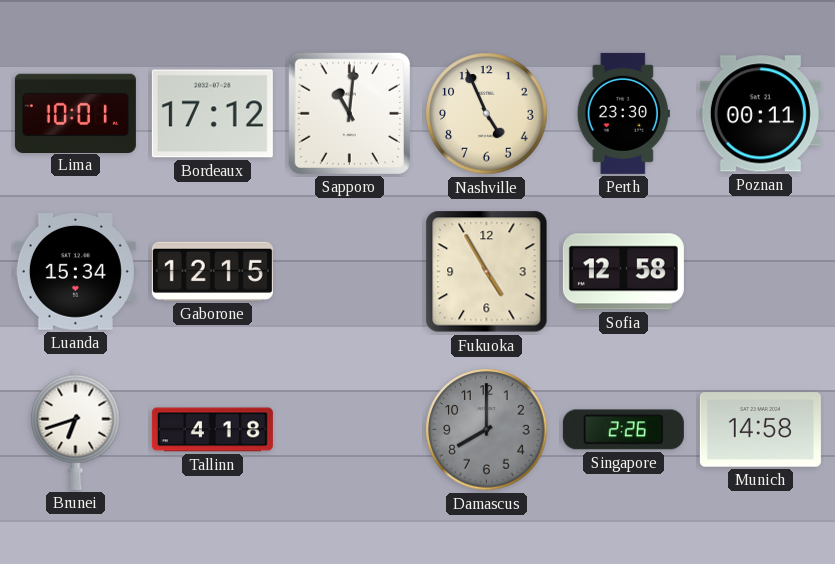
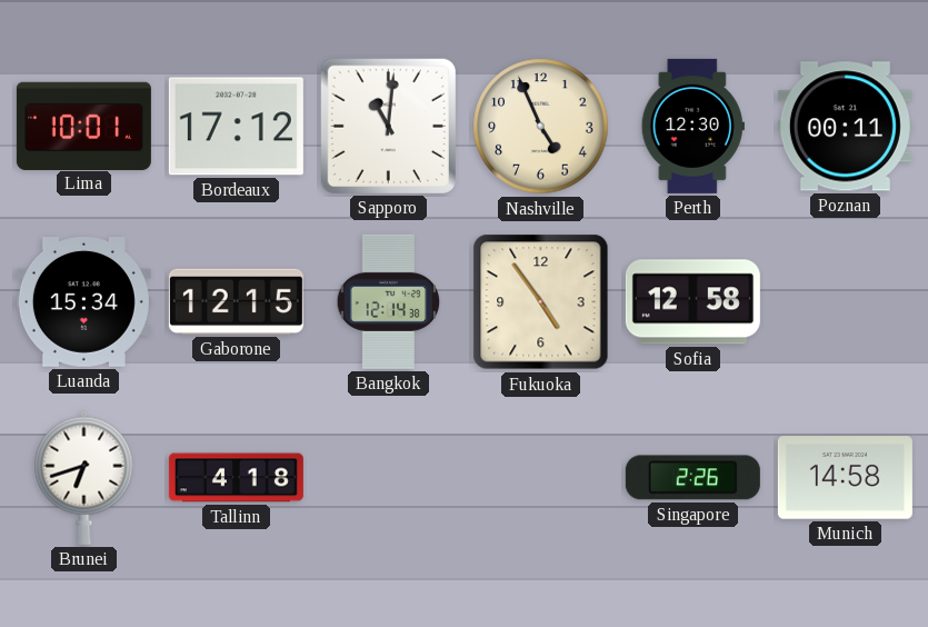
Perth: 23:30 -> 12:30
Bangkok: none -> 12:14
Fukuoka: 4:55 -> 4:54
Damascus: 8:00 -> none
